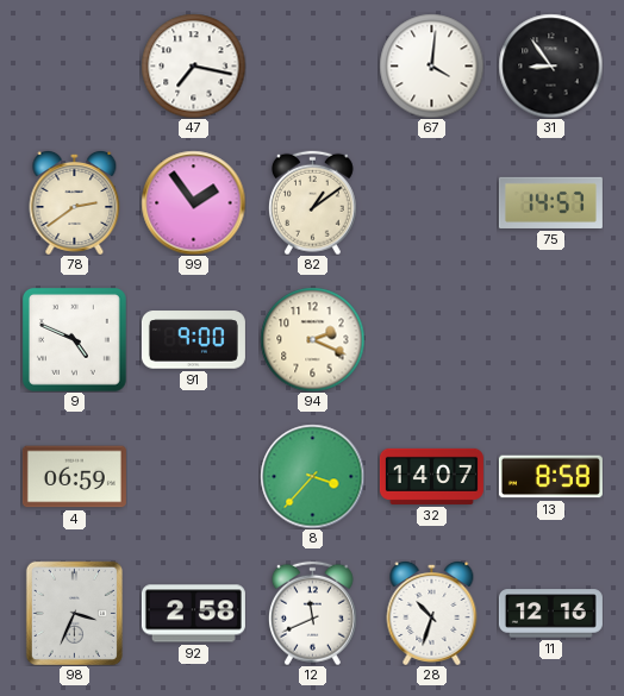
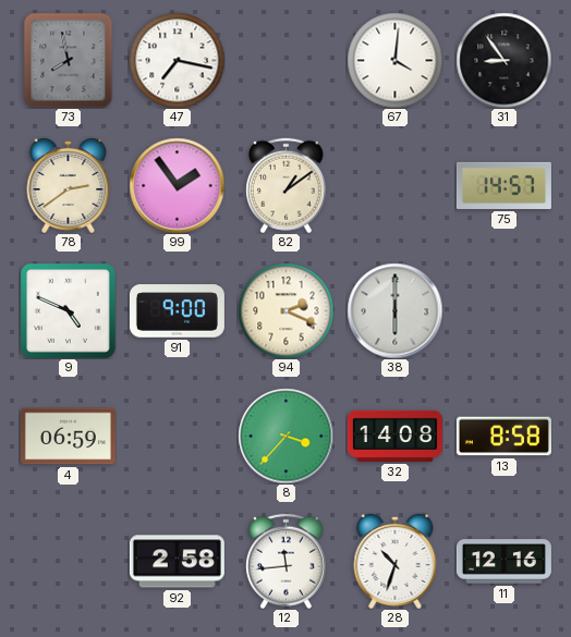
73: none -> 7:58
38: none -> 6:00
32: 14:07 -> 14:08
98: 3:34 -> none
12: 11:41 -> 11:44
